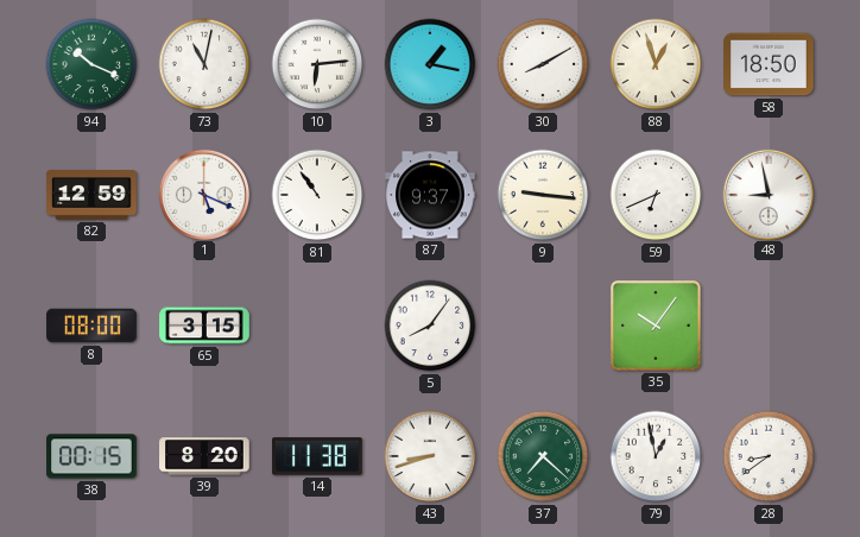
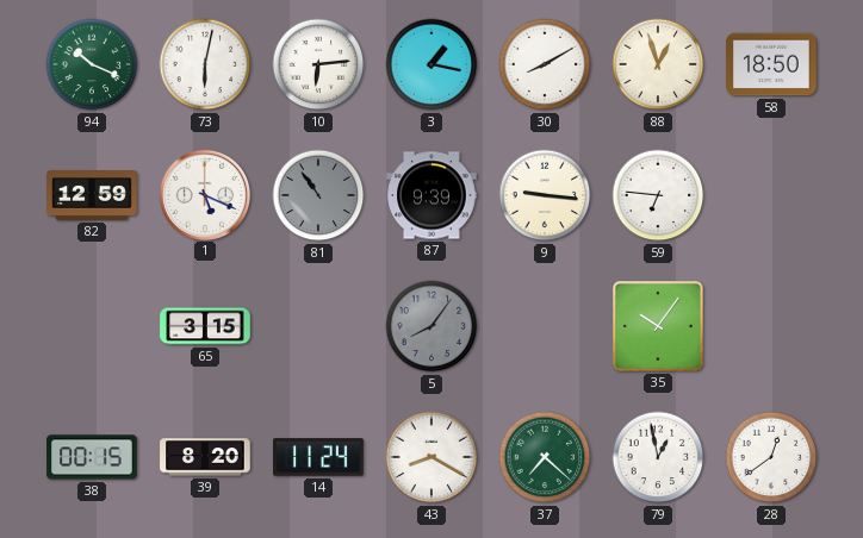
73: 11:02 -> 6:02
81 dial: white -> grey
87: 9:37 -> 9:39
59: 6:41 -> 6:46
48: 8:58 -> none
8: 08:00 -> none
5 dial: white -> grey
14: 11:38 -> 11:24
43: 8:42 -> 8:20
28: 8:39 -> 12:39
